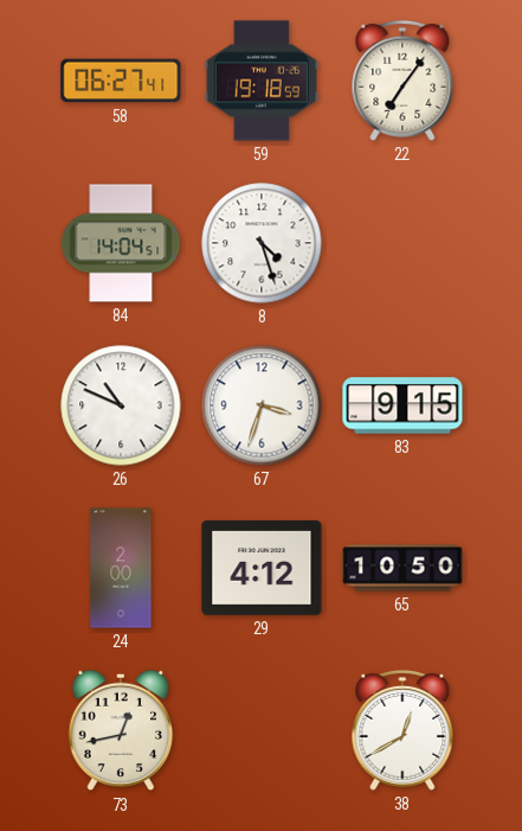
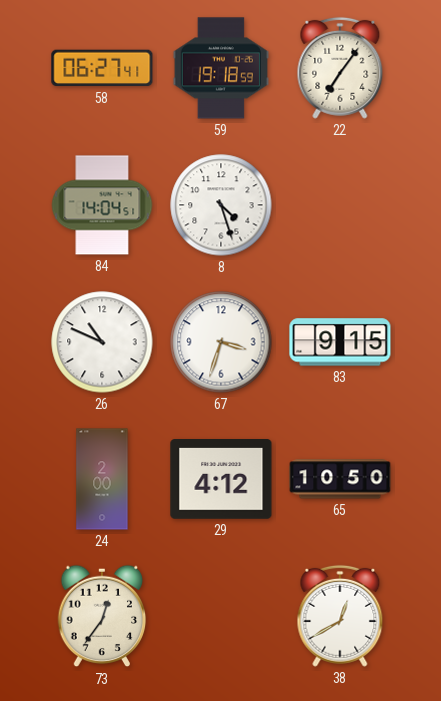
73: 12:43 -> 12:36
